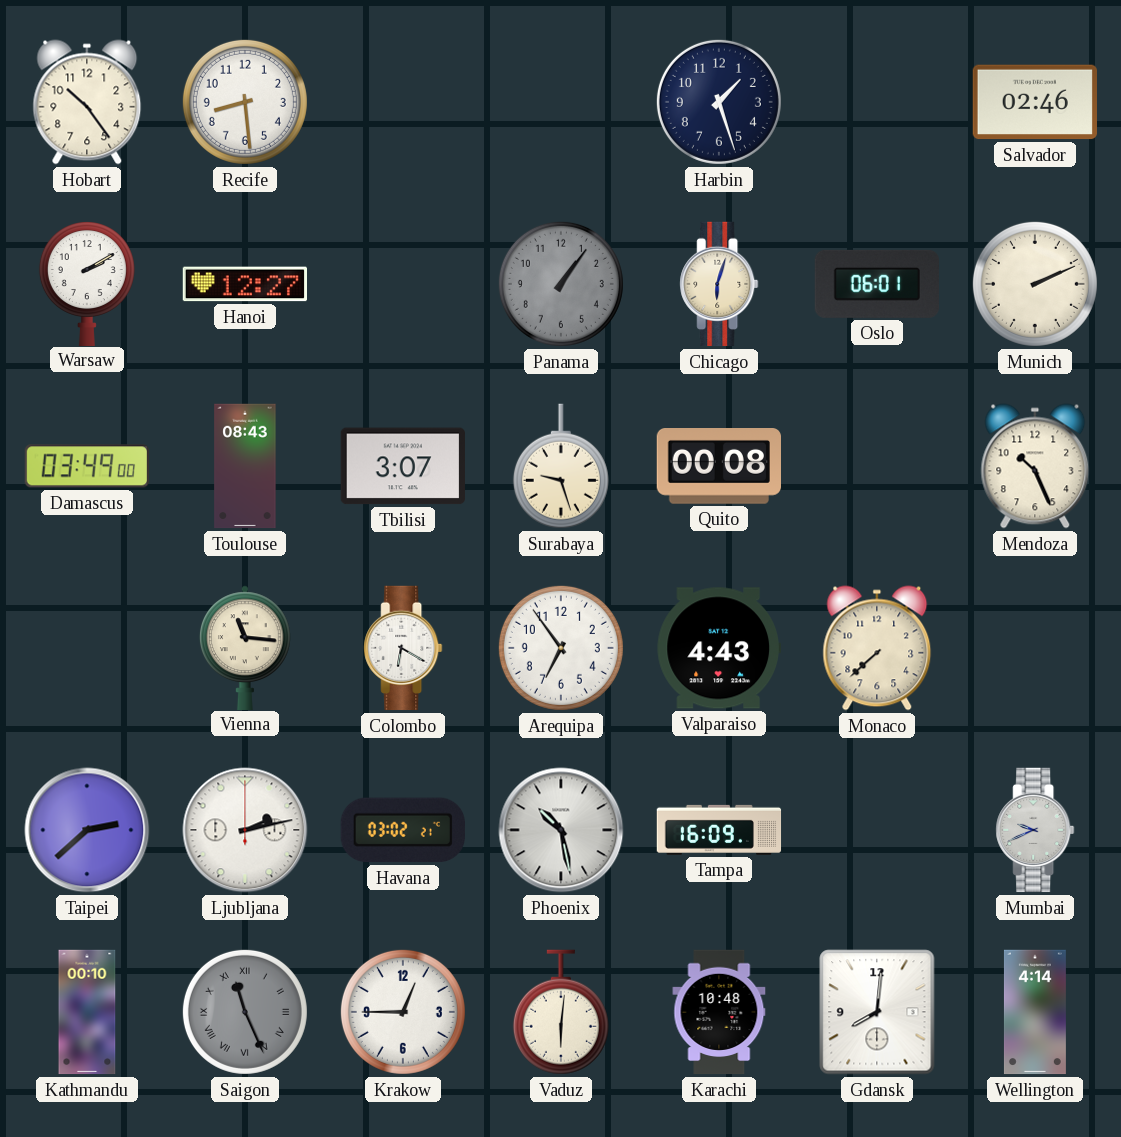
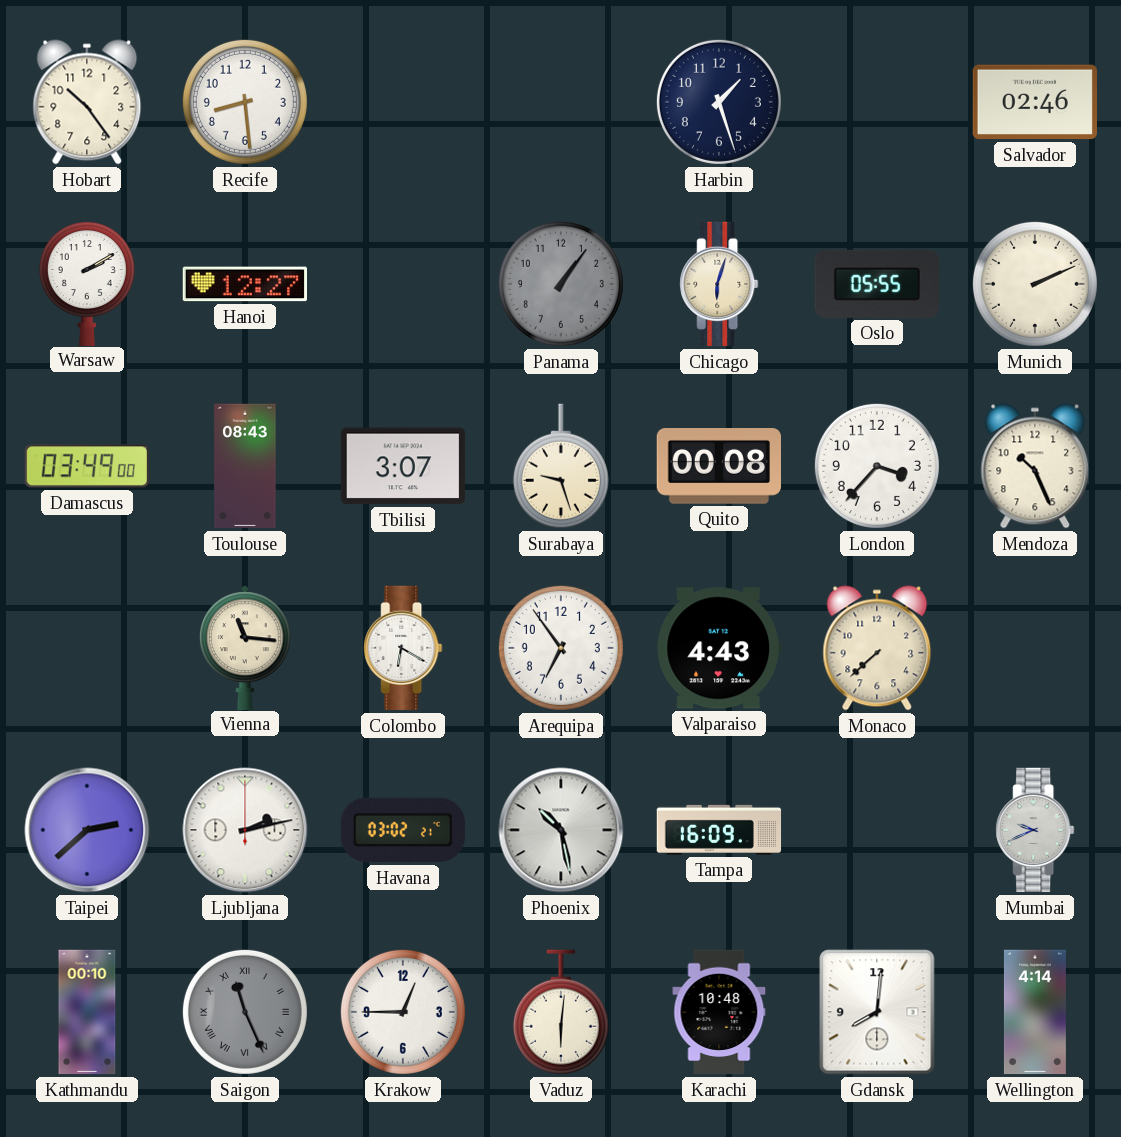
Oslo: 06:01 -> 05:55
London: none -> 3:37
